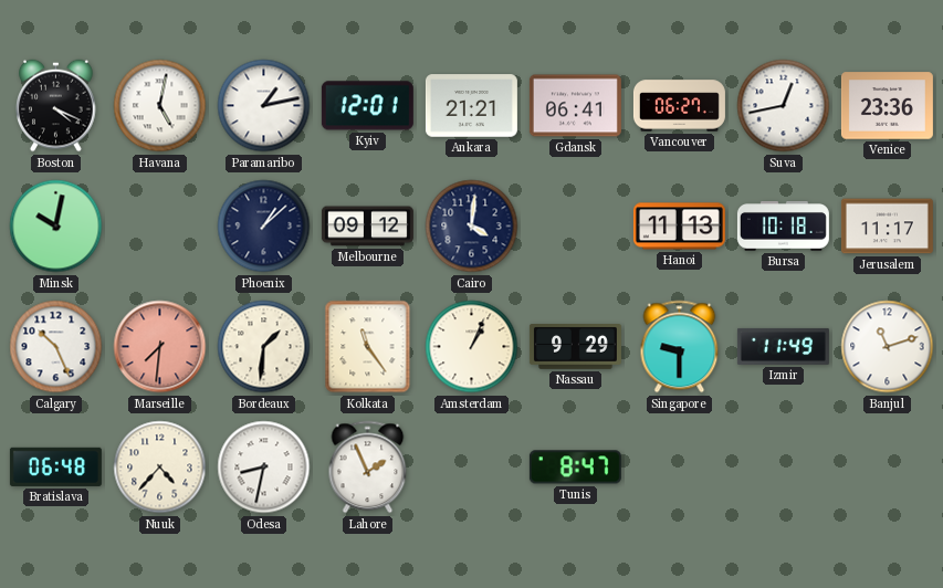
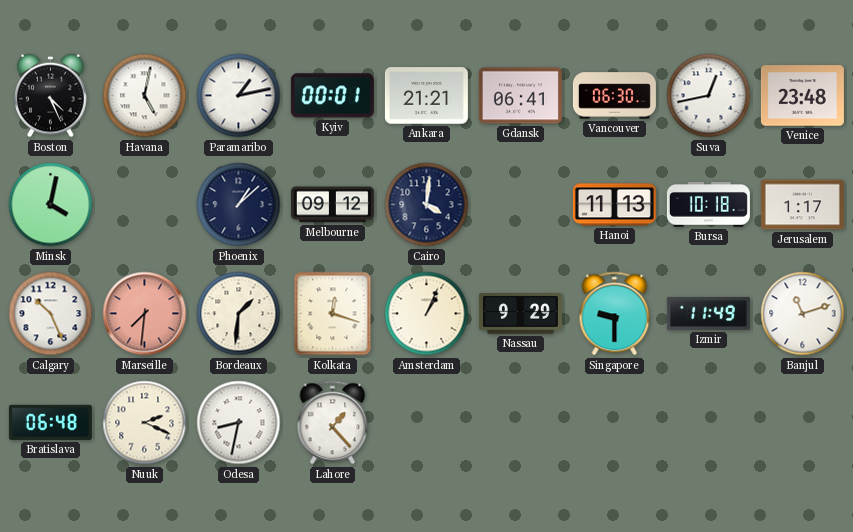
Boston: 4:19 -> 4:26
Kyiv: 12:01 -> 00:01
Vancouver: 06:27 -> 06:30
Venice: 23:36 -> 23:48
Minsk: 10:02 -> 4:02
Jerusalem: 11:17 -> 1:17
Kolkata: 11:24 -> 12:18
Nuuk: 4:37 -> 2:19
Lahore: 1:56 -> 1:23
Tunis: 8:47 -> none
